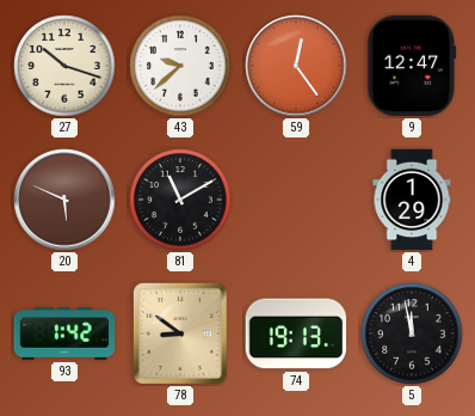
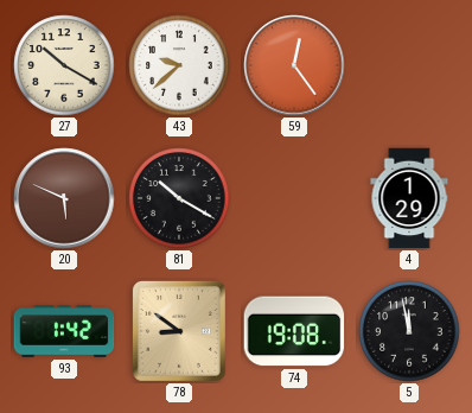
27: 10:18 -> 10:20
9: 12:47 -> none
81: 11:10 -> 10:20
74: 19:13 -> 19:08
